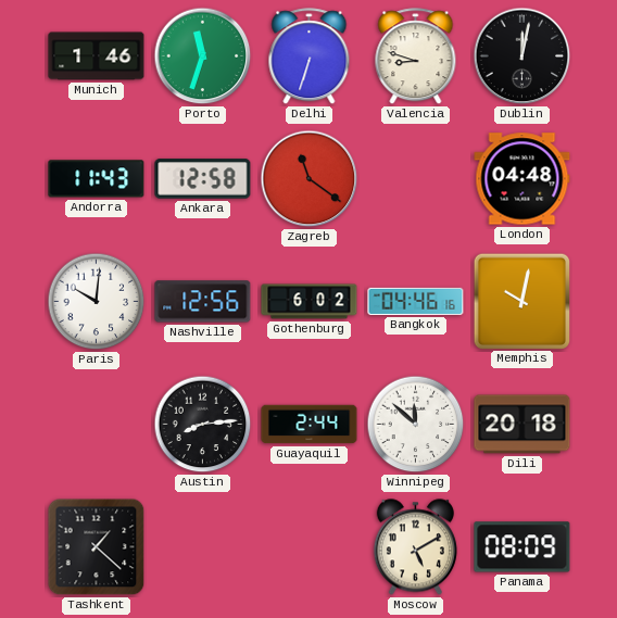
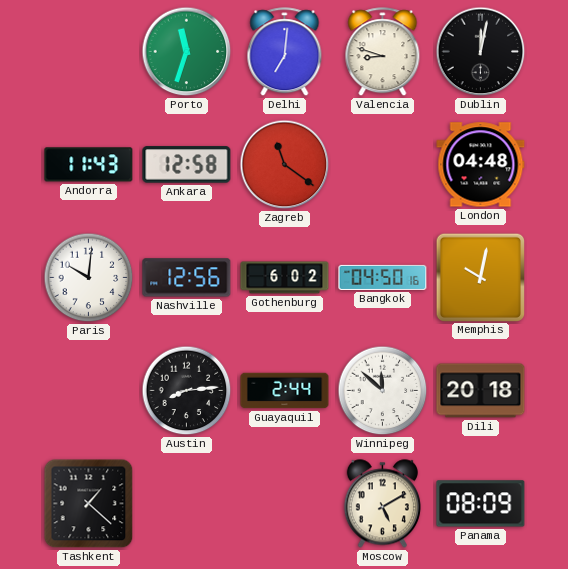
Munich: 1:46 -> none
Delhi: 6:33 -> 7:01
Bangkok: 04:46 -> 04:50
